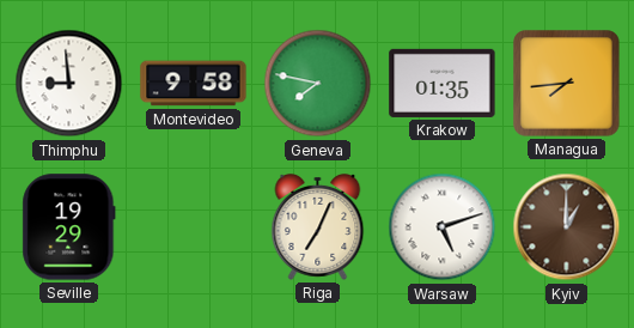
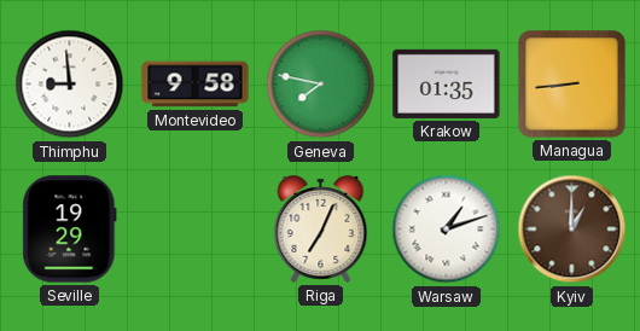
Managua: 7:44 -> 8:44
Warsaw: 5:12 -> 1:12
